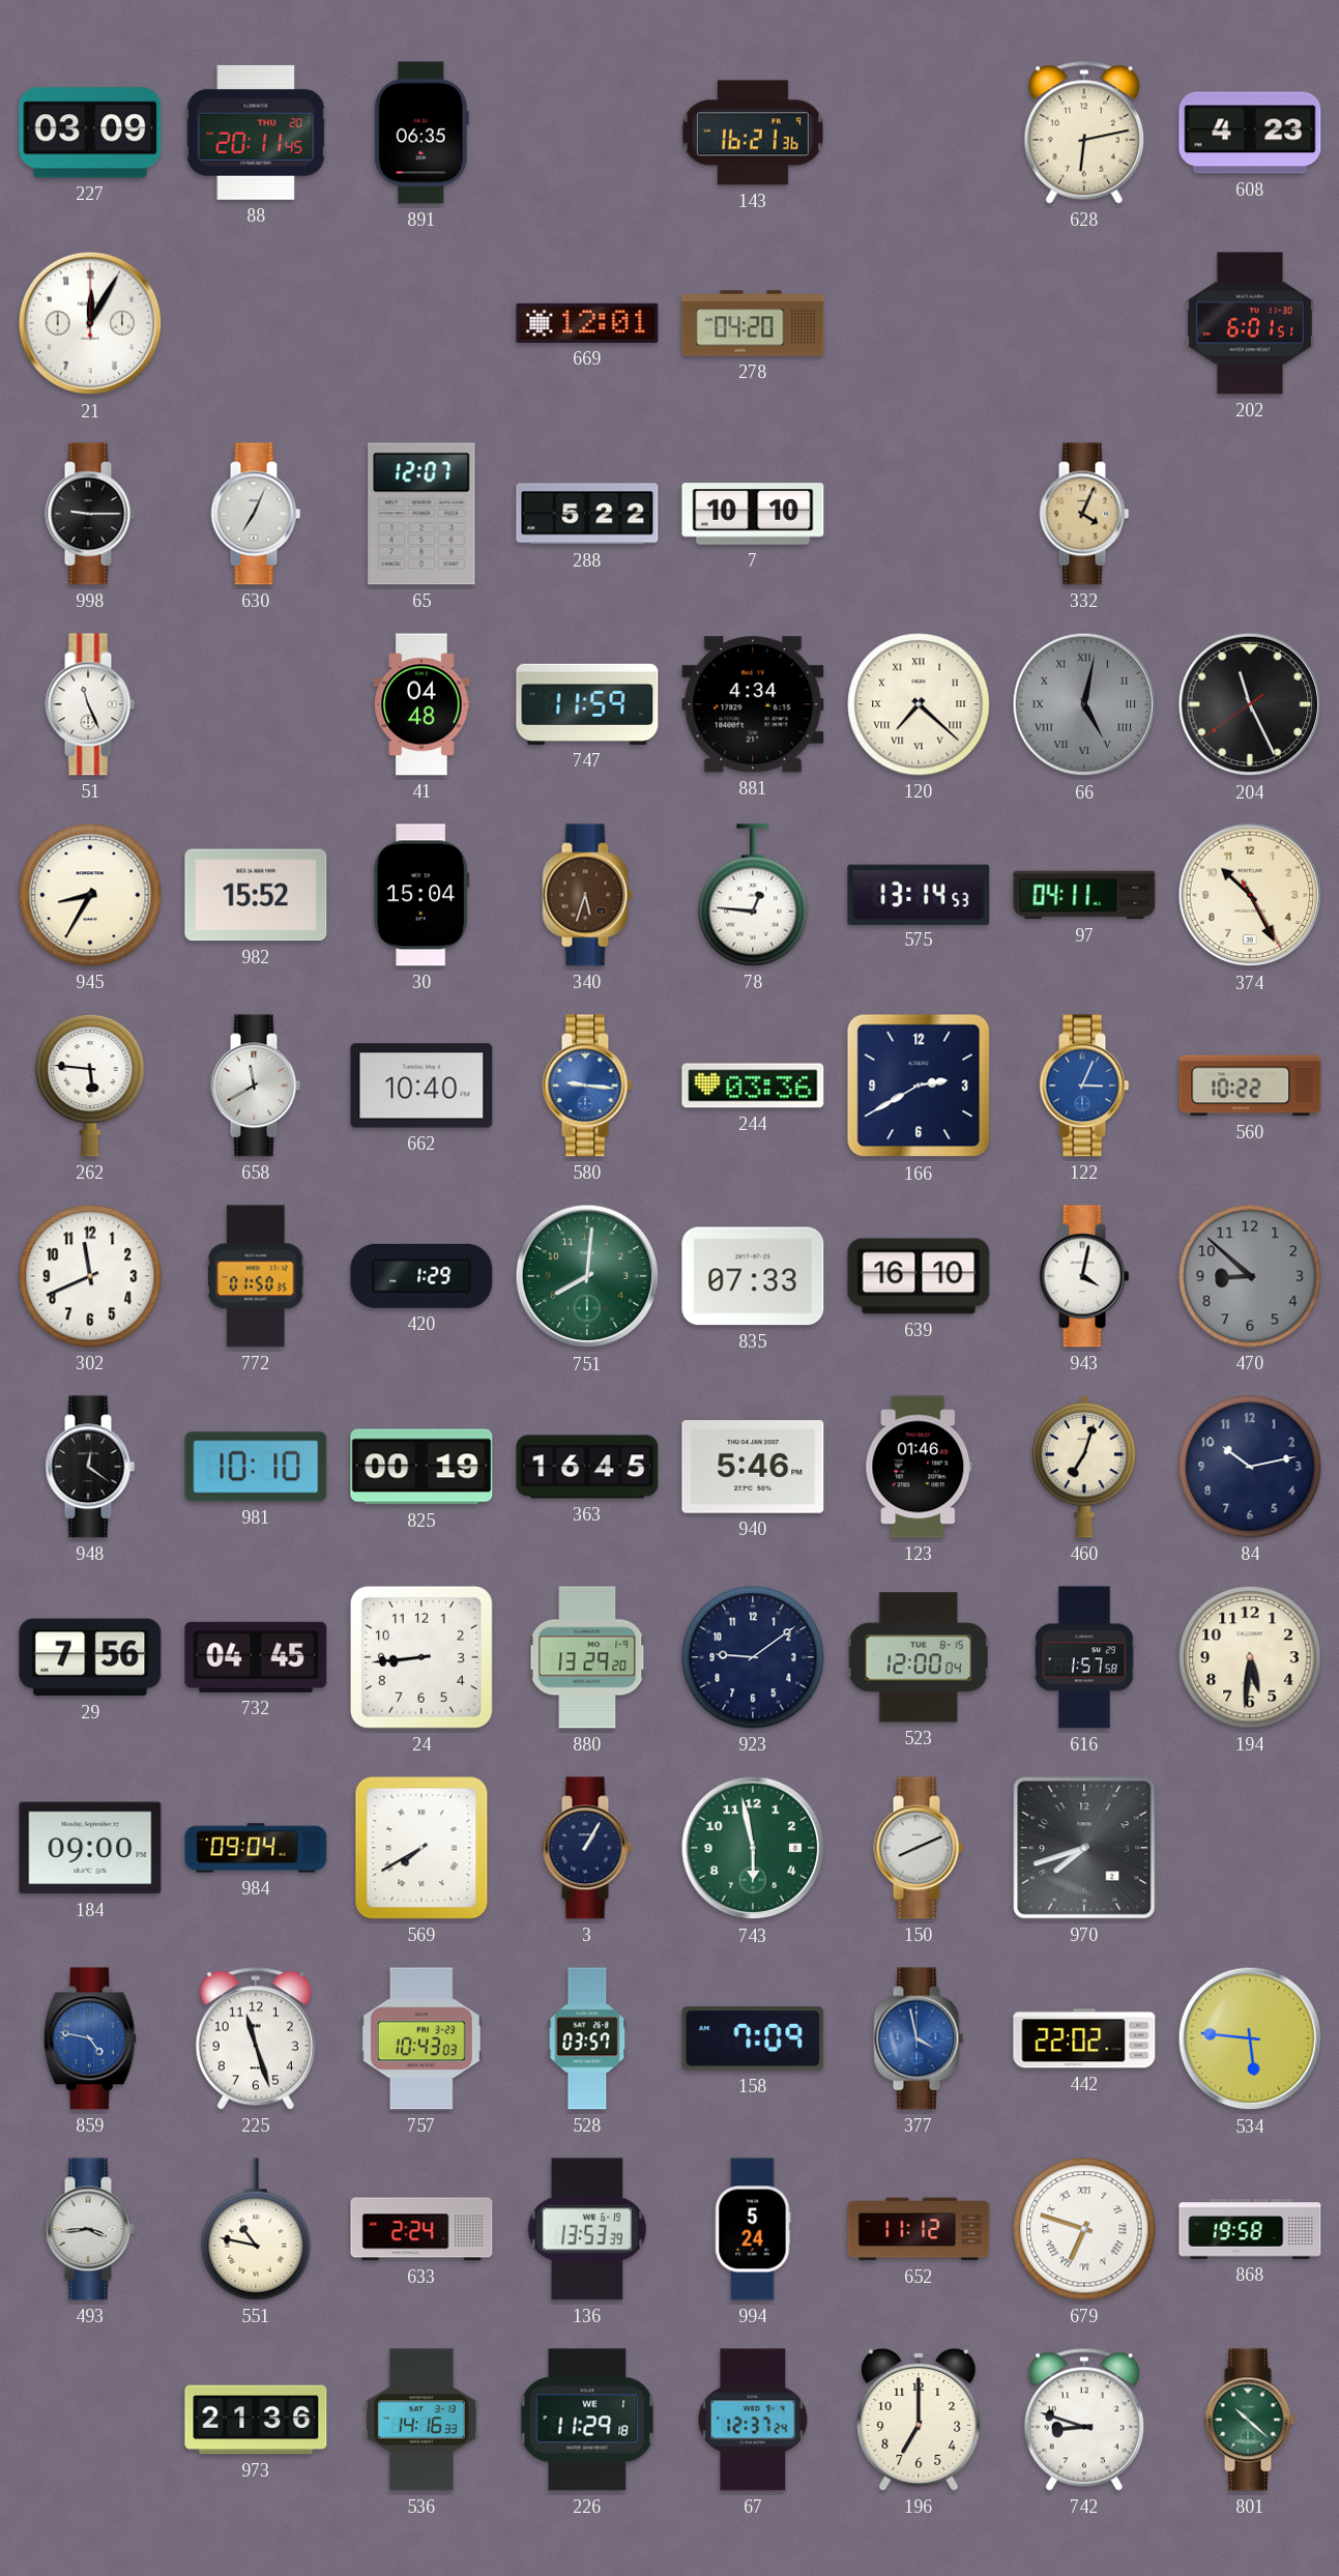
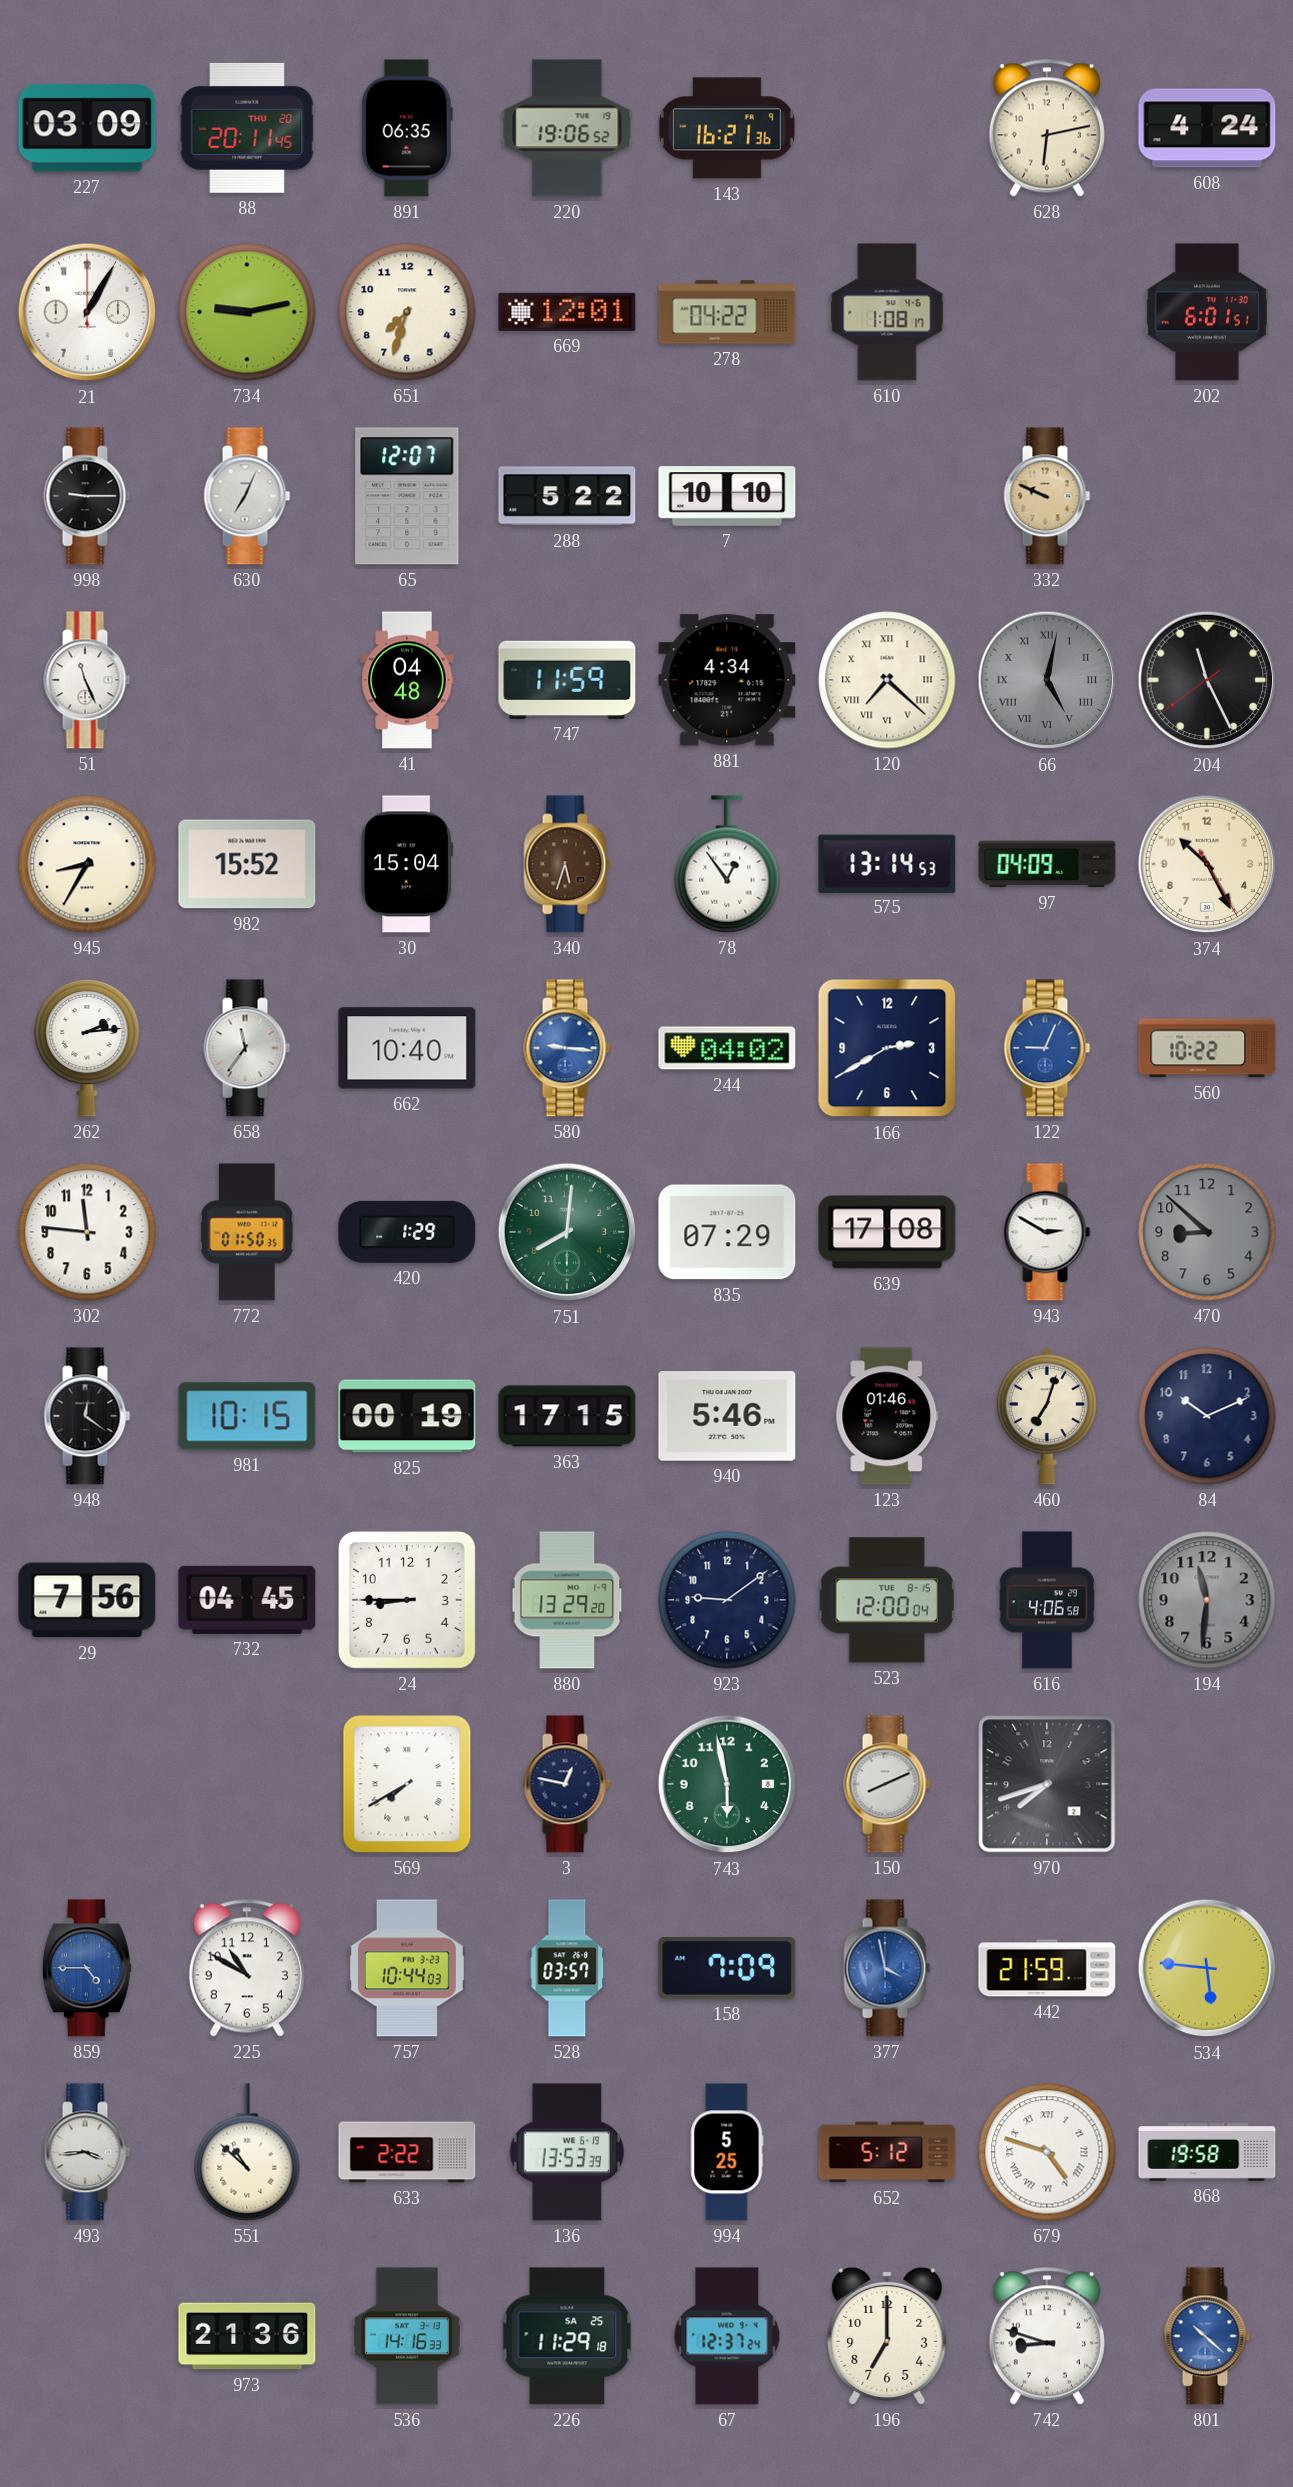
220: none -> 19:06
608: 4:23 -> 4:24
21: 12:05 -> 1:05
734: none -> 9:13
651: none -> 7:33
278: 04:20 -> 04:22
610: none -> 1:08
332: 4:04 -> 9:49
78: 12:46 -> 12:54
97: 04:11 -> 04:09
262: 5:46 -> 2:14
658: 11:40 -> 11:36
244: 03:36 -> 04:02
122: 3:04 -> 9:04
302: 11:41 -> 11:46
835: 07:33 -> 07:29
639: 16:10 -> 17:08
943: 4:02 -> 2:50
981: 10:10 -> 10:15
363: 16:45 -> 17:15
84: 10:13 -> 10:11
24: 8:44 -> 8:45
616: 1:57 -> 4:06
194: 5:31 -> 11:31
194 dial: cream -> grey
184: 09:00 -> none
984: 09:04 -> none
3: 1:05 -> 12:47
859: 4:47 -> 4:45
225: 11:27 -> 10:50
757: 10:43 -> 10:44
442: 22:02 -> 21:59
551: 10:47 -> 10:52
633: 2:24 -> 2:22
994: 5:24 -> 5:25
652: 11:12 -> 5:12
679: 6:48 -> 4:48
226 date: WE 1 -> SA 25
801 dial: green -> blue
